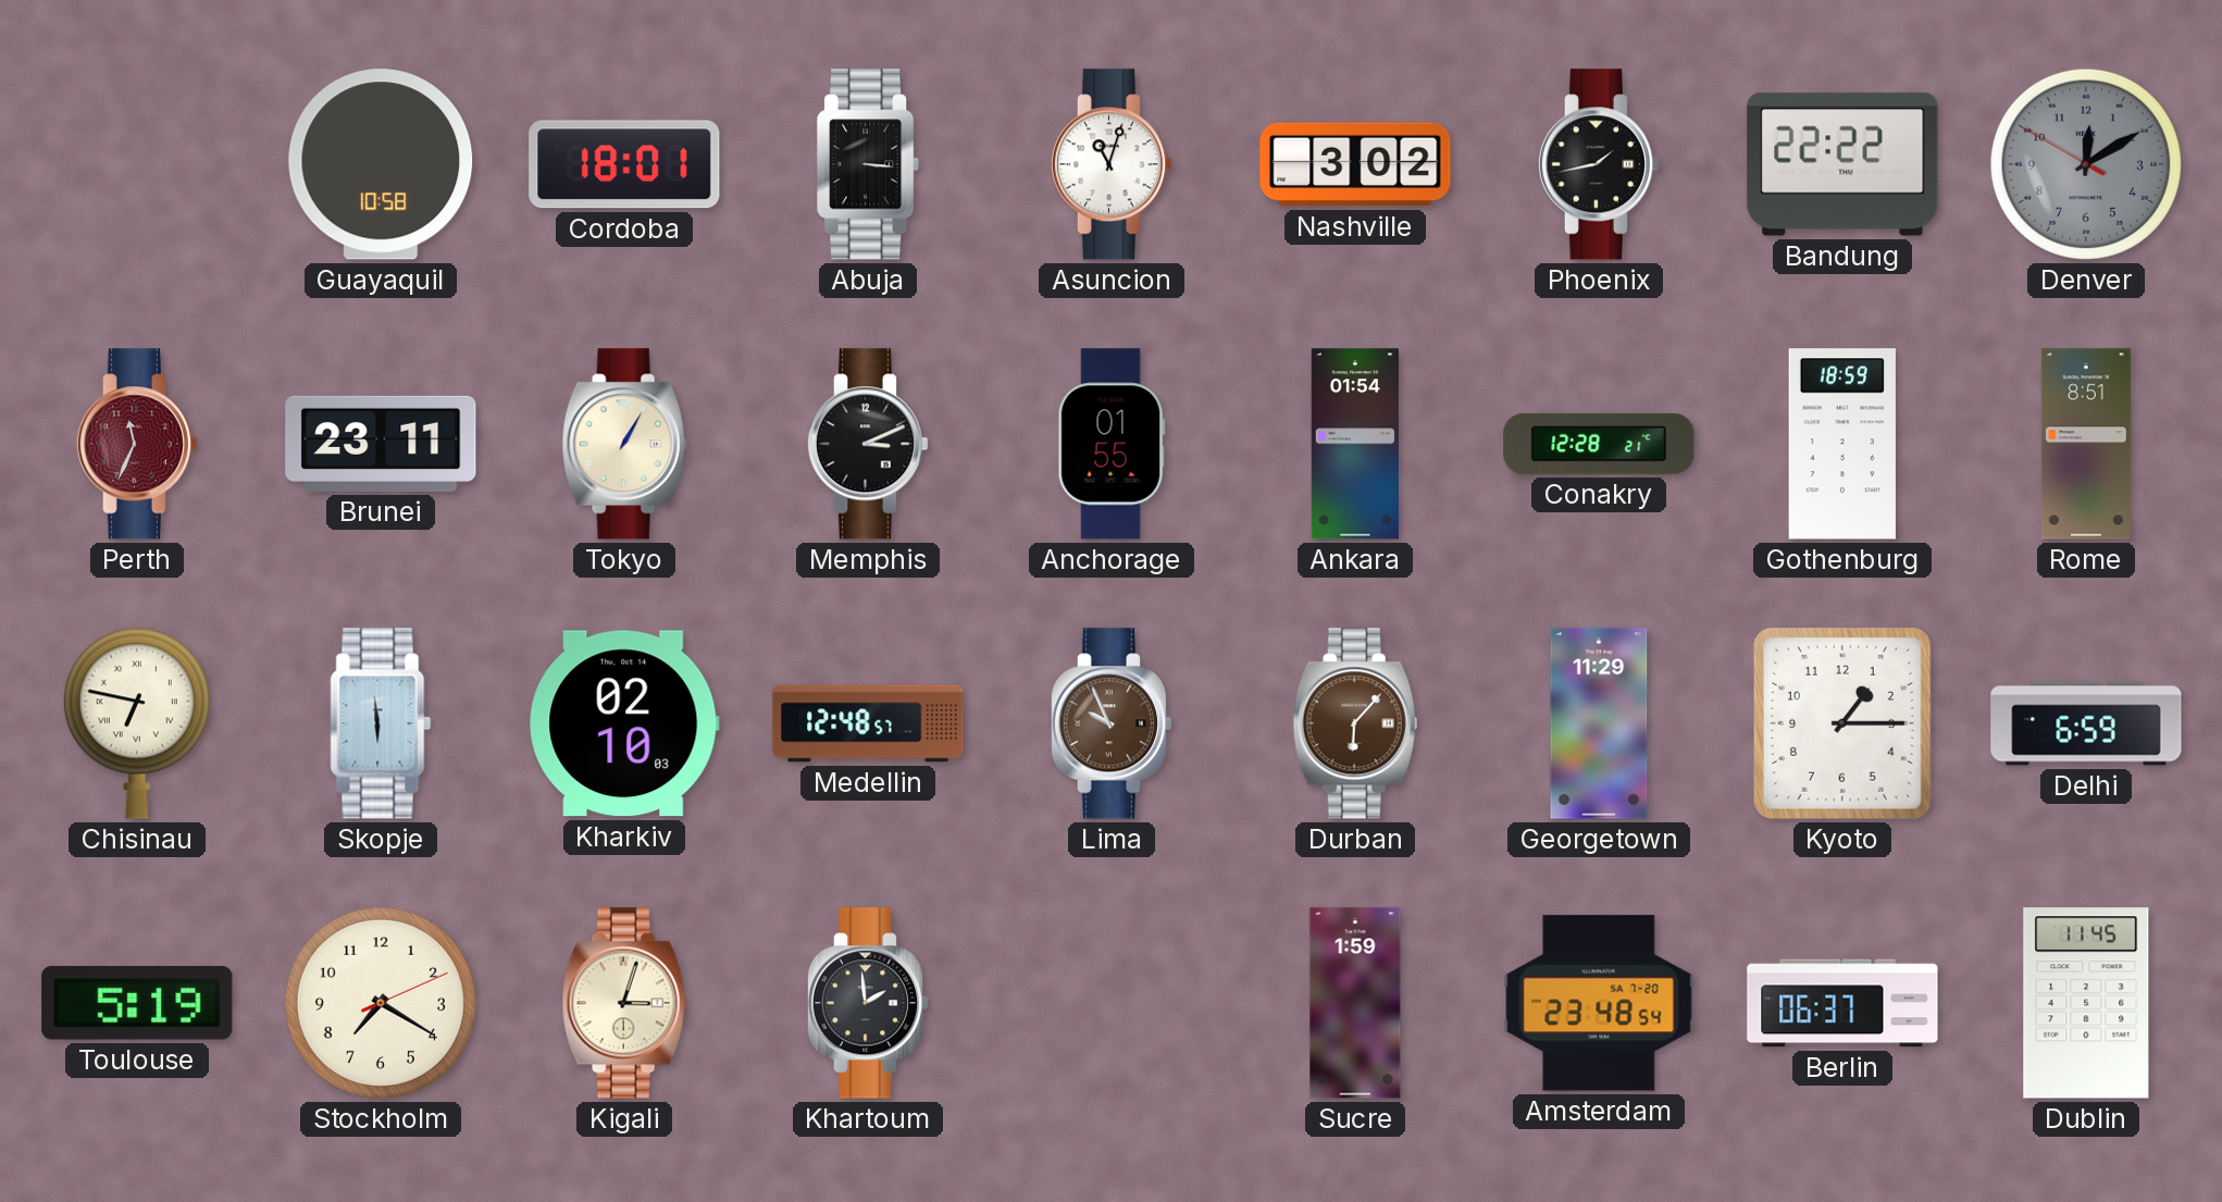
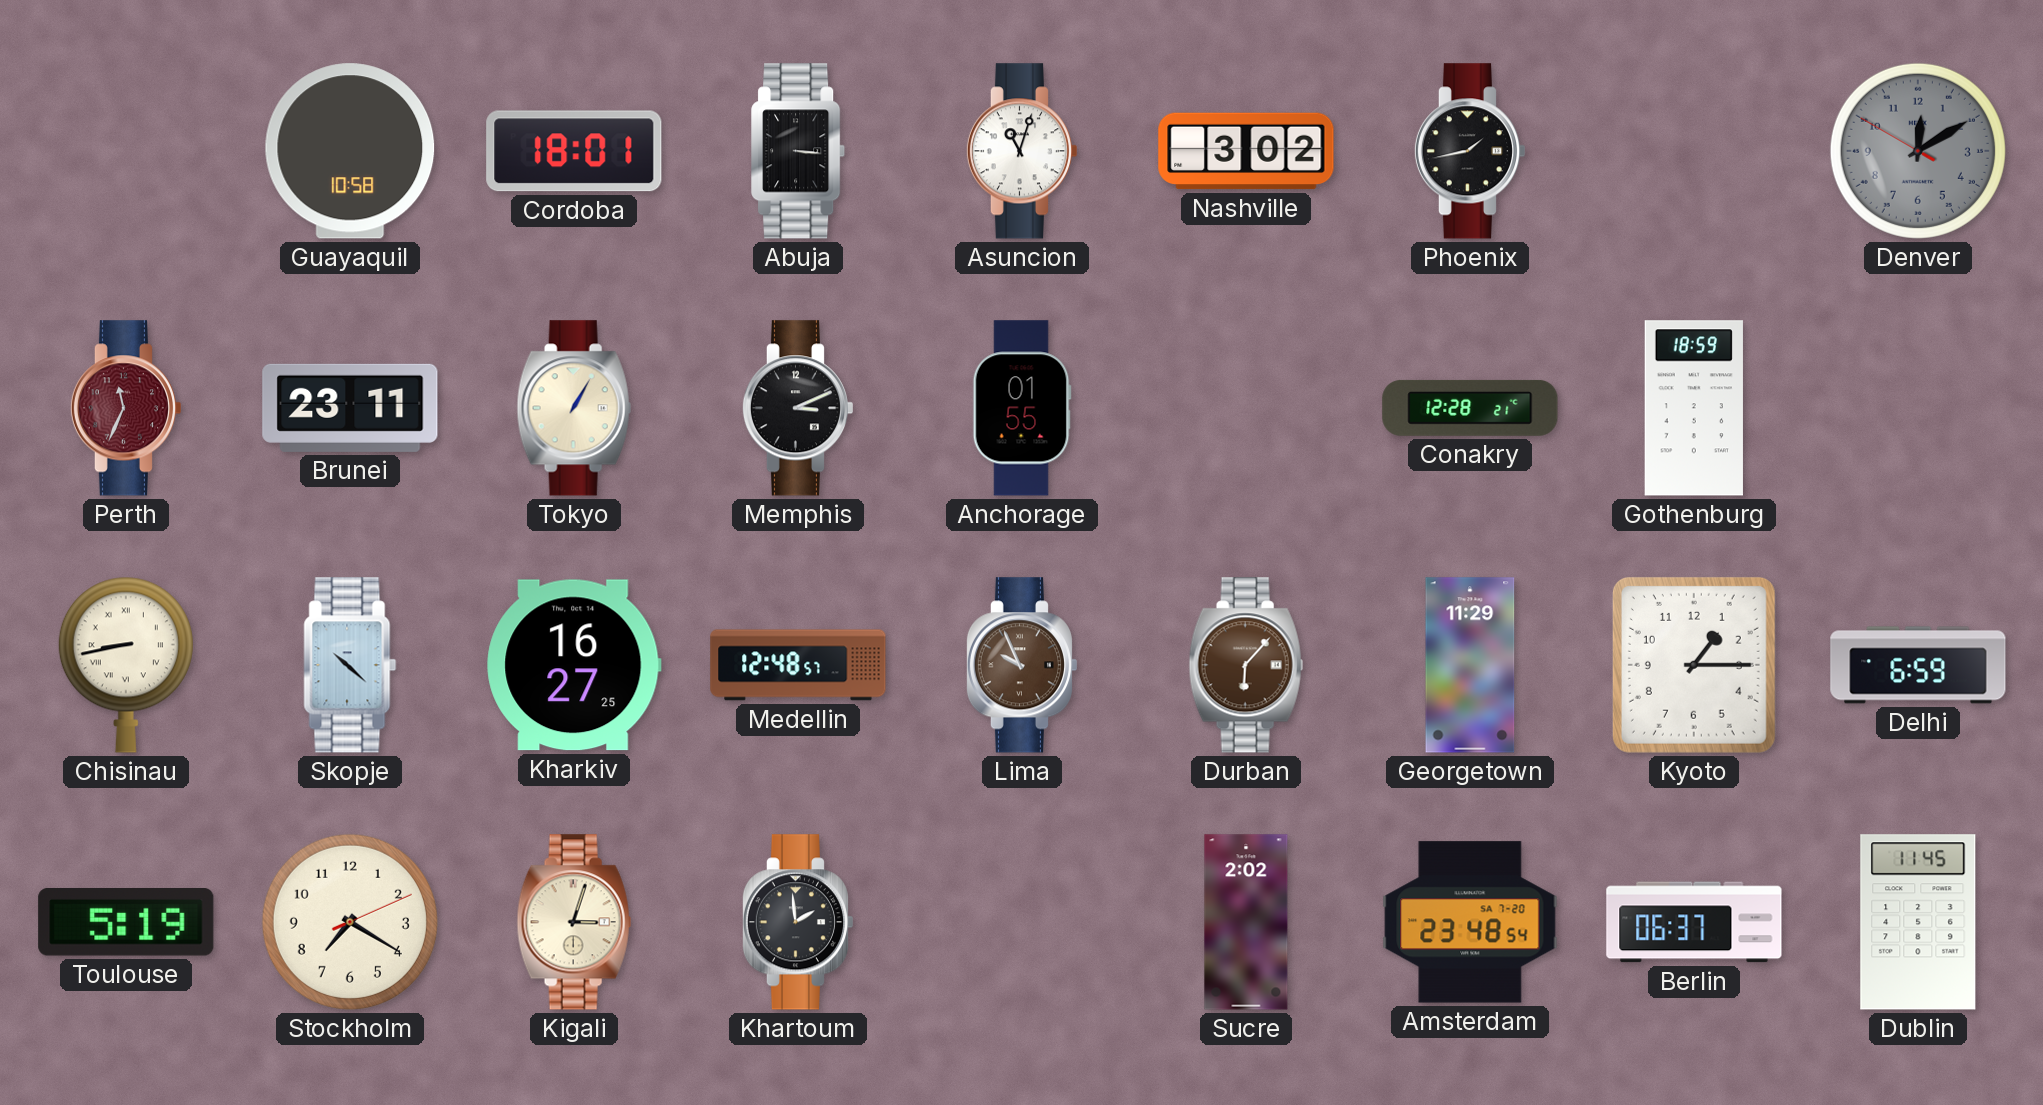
Bandung: 22:22 -> none
Ankara: 01:54 -> none
Rome: 8:51 -> none
Chisinau: 6:47 -> 8:43
Skopje: 5:59 -> 10:22
Kharkiv: 02:10 -> 16:27
Sucre: 1:59 -> 2:02
